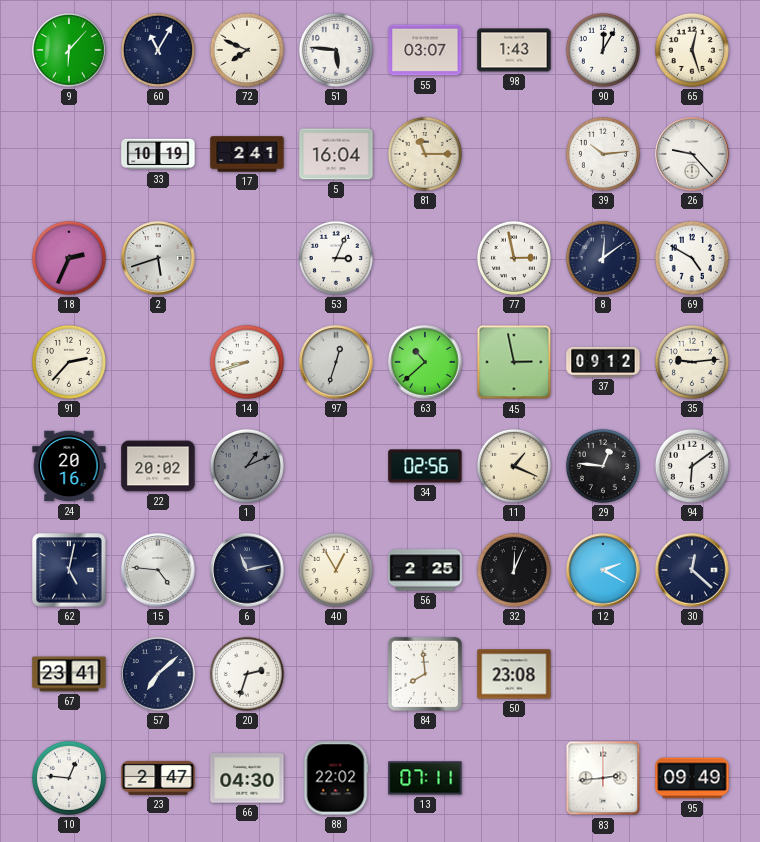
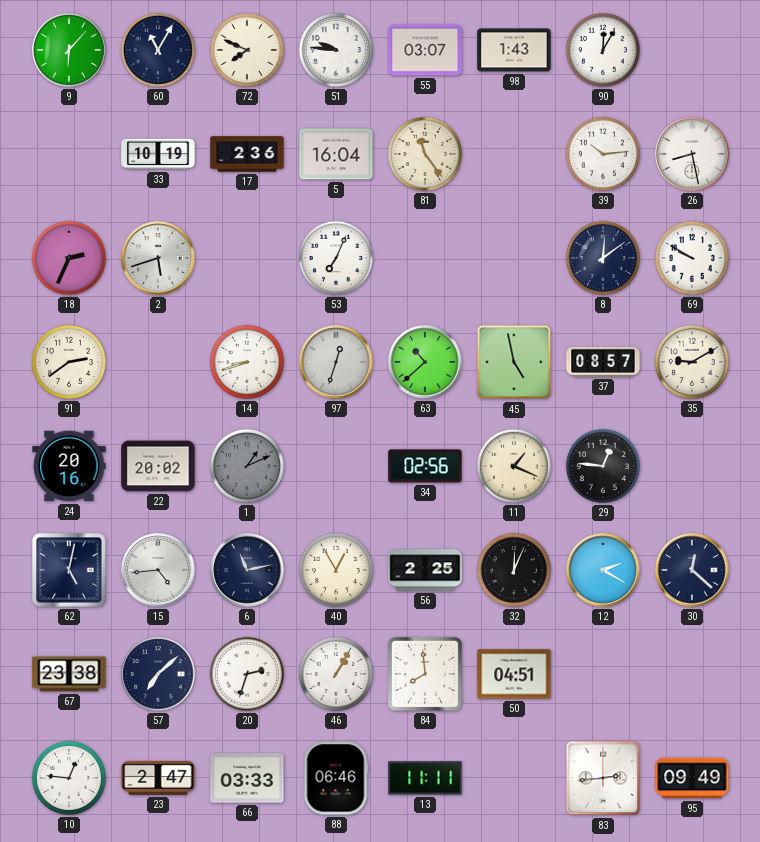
51: 5:46 -> 9:46
65: 12:27 -> none
17: 2:41 -> 2:36
81: 11:15 -> 11:24
26: 9:23 -> 8:28
53: 3:04 -> 7:04
77: 2:58 -> none
69: 4:50 -> 9:50
91: 2:37 -> 2:39
45: 2:58 -> 4:58
37: 09:12 -> 08:57
35: 9:14 -> 9:10
94: 6:09 -> none
15: 4:46 -> 4:44
67: 23:41 -> 23:38
46: none -> 1:05
50: 23:08 -> 04:51
66: 04:30 -> 03:33
88: 22:02 -> 06:46
13: 07:11 -> 11:11
